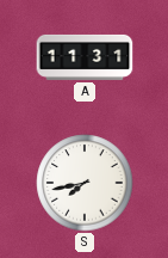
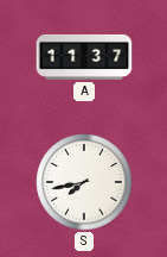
A: 11:31 -> 11:37
